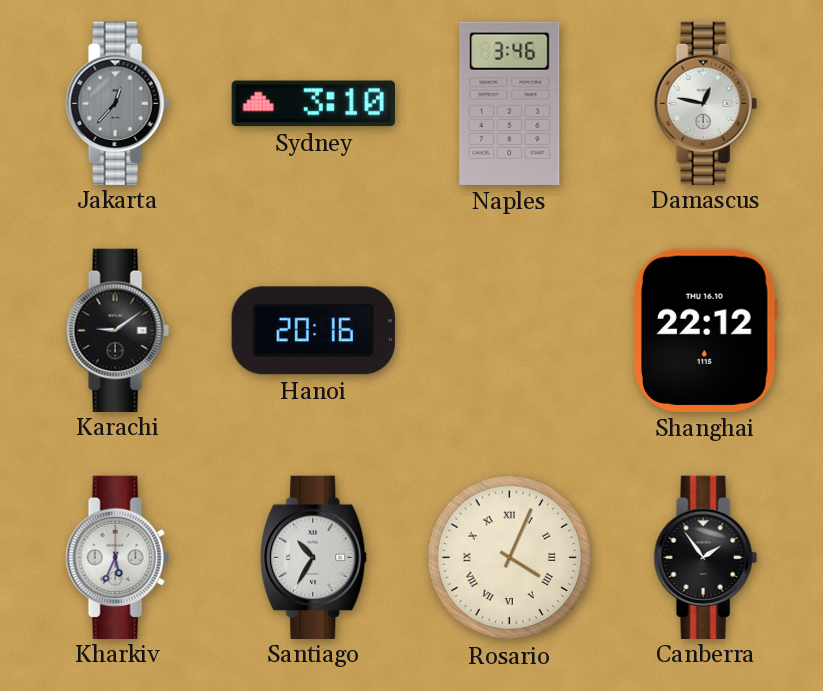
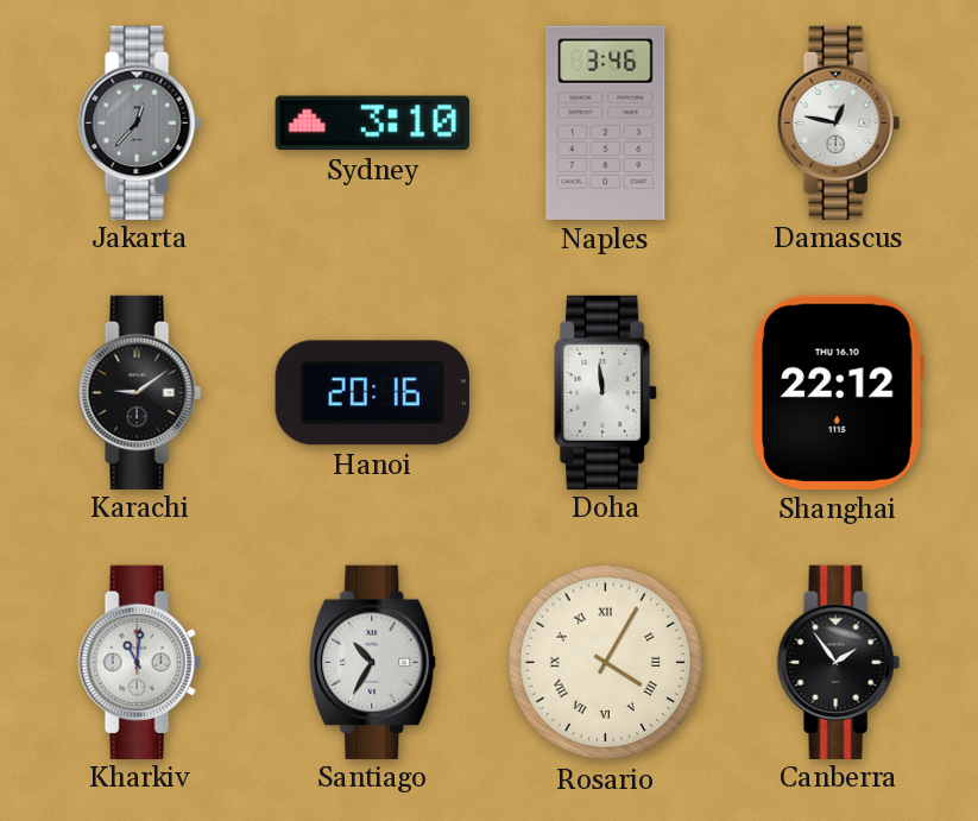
Doha: none -> 11:59
Kharkiv: 5:34 -> 11:01
Rosario: 4:04 -> 4:05
